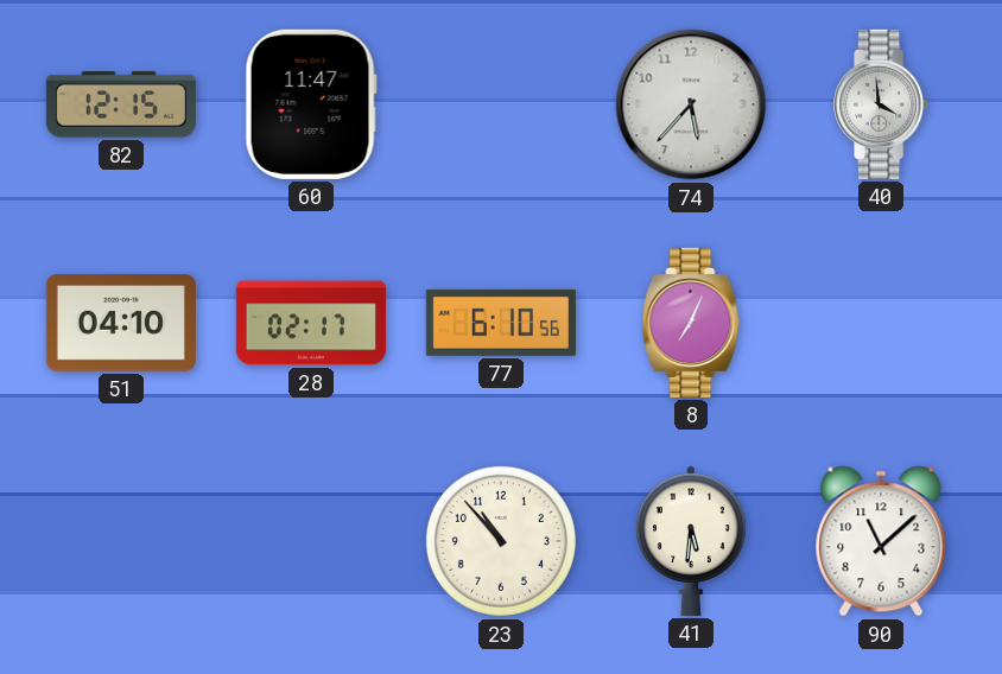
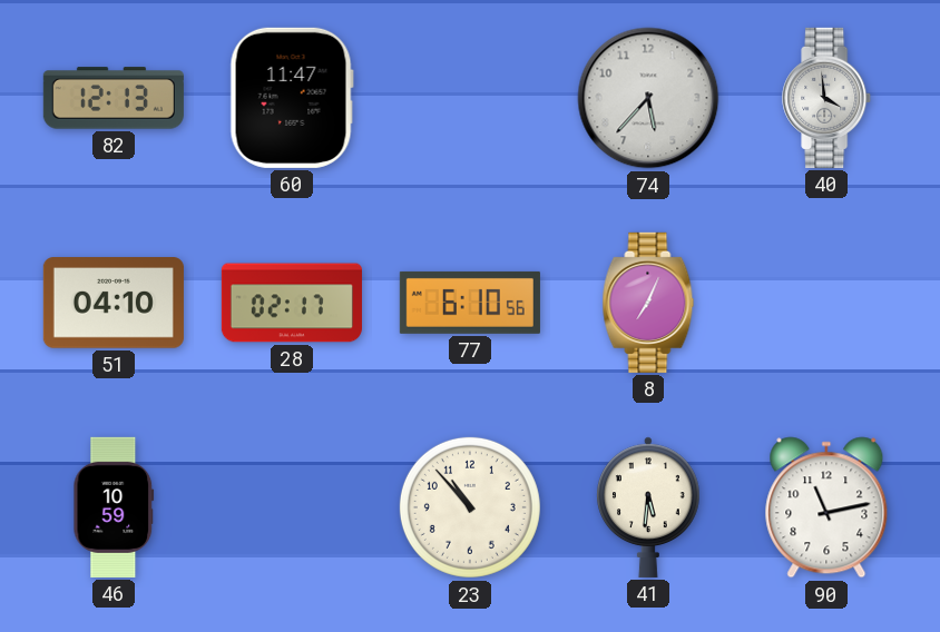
82: 12:15 -> 12:13
46: none -> 10:59
90: 11:08 -> 11:13
